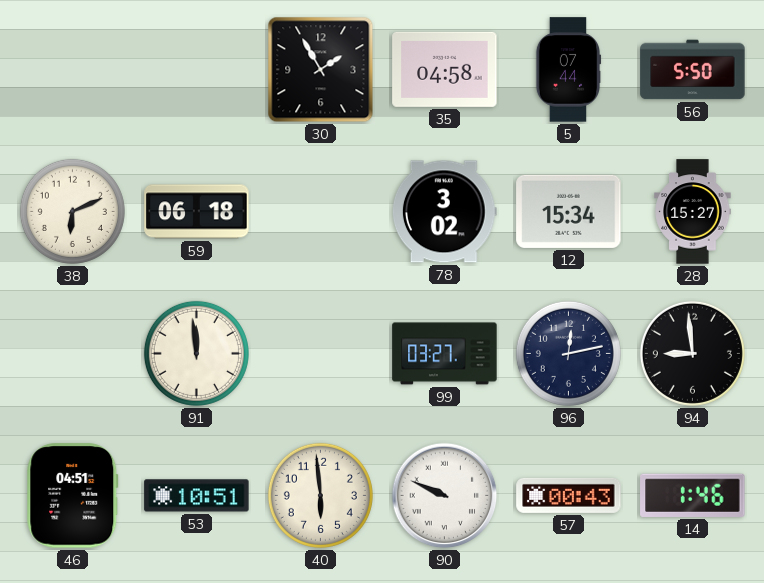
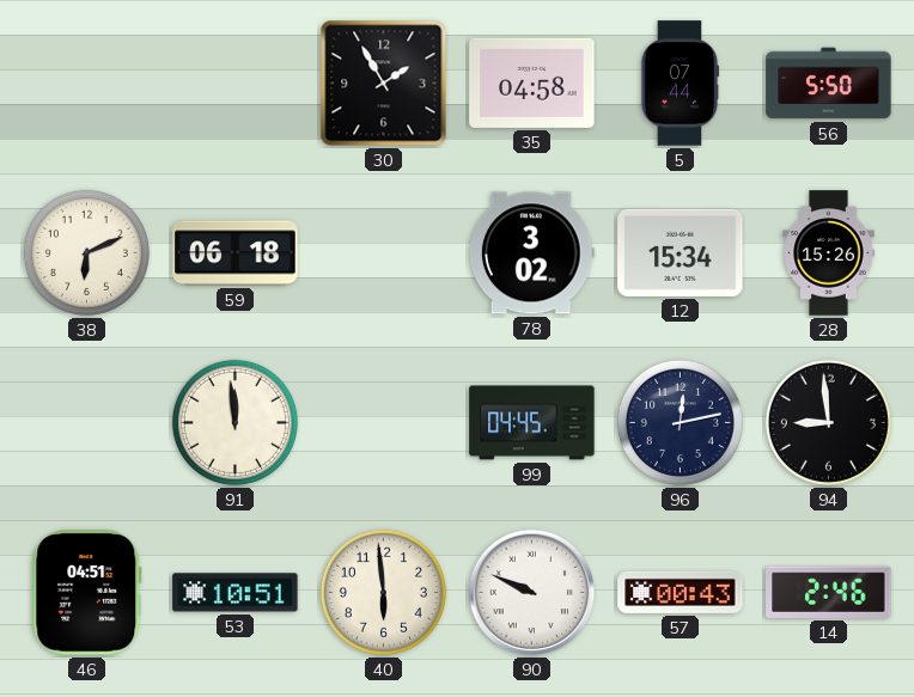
28: 15:27 -> 15:26
99: 03:27 -> 04:45
14: 1:46 -> 2:46
